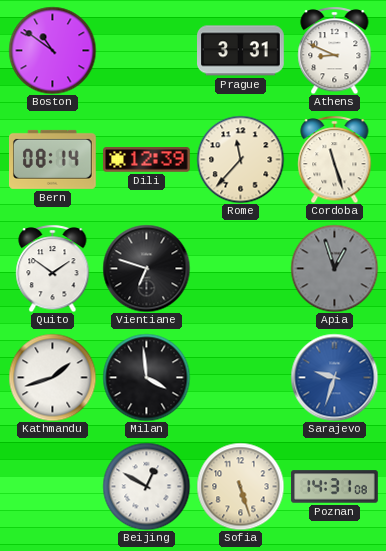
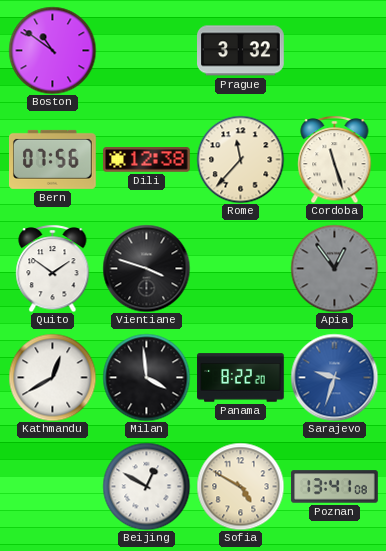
Prague: 3:31 -> 3:32
Athens: 8:49 -> none
Bern: 08:14 -> 07:56
Dili: 12:39 -> 12:38
Vientiane: 6:48 -> 3:48
Apia: 12:57 -> 12:54
Kathmandu: 1:42 -> 12:40
Panama: none -> 8:22
Sofia: 5:27 -> 4:50
Poznan: 14:31 -> 13:41
